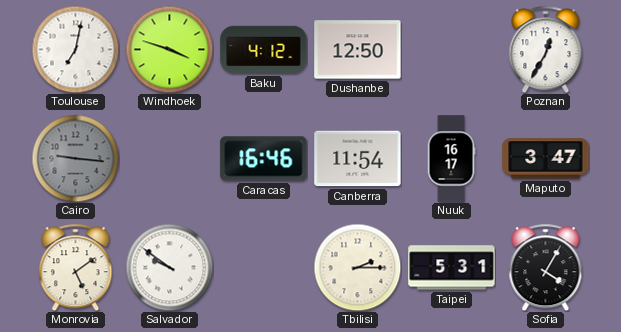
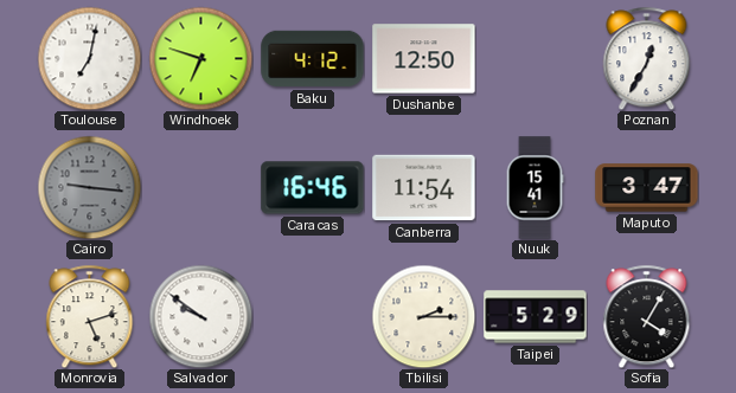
Windhoek: 3:48 -> 6:48
Nuuk: 16:17 -> 15:41
Monrovia: 5:09 -> 5:12
Taipei: 5:31 -> 5:29
